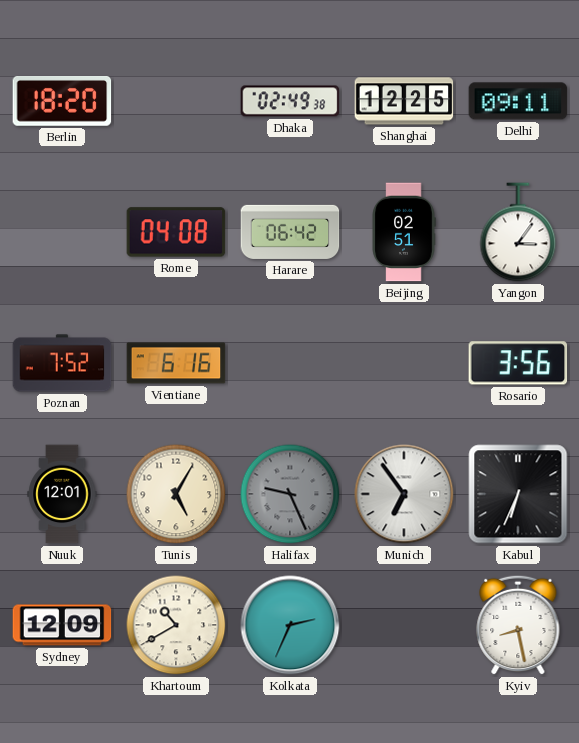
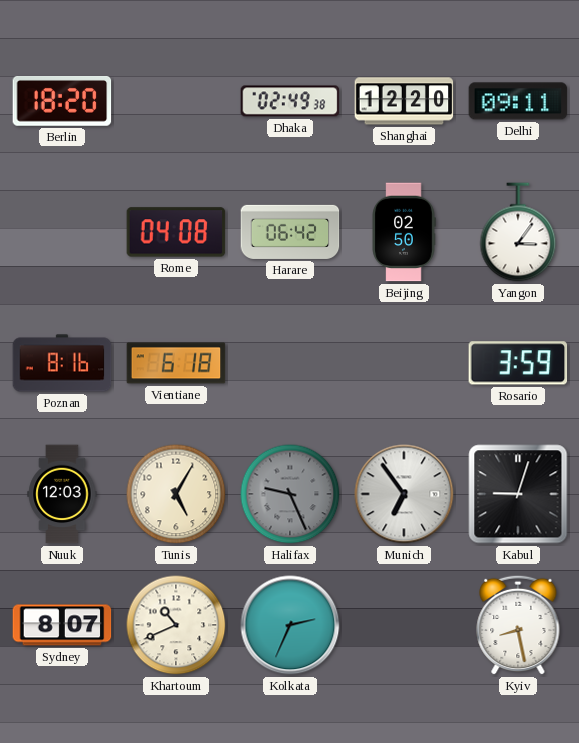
Shanghai: 12:25 -> 12:20
Beijing: 02:51 -> 02:50
Poznan: 7:52 -> 8:16
Vientiane: 6:16 -> 6:18
Rosario: 3:56 -> 3:59
Nuuk: 12:01 -> 12:03
Kabul: 6:34 -> 9:03
Sydney: 12:09 -> 8:07
Khartoum: 10:40 -> 10:41
